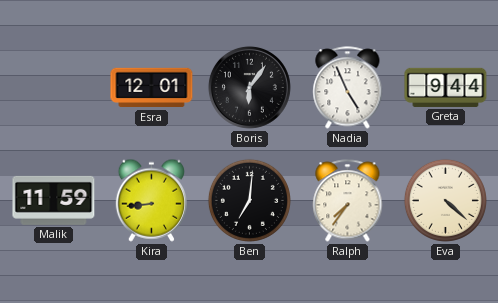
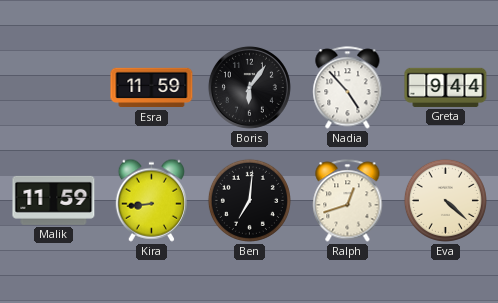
Esra: 12:01 -> 11:59
Nadia: 4:56 -> 4:53
Ralph: 7:36 -> 12:42
